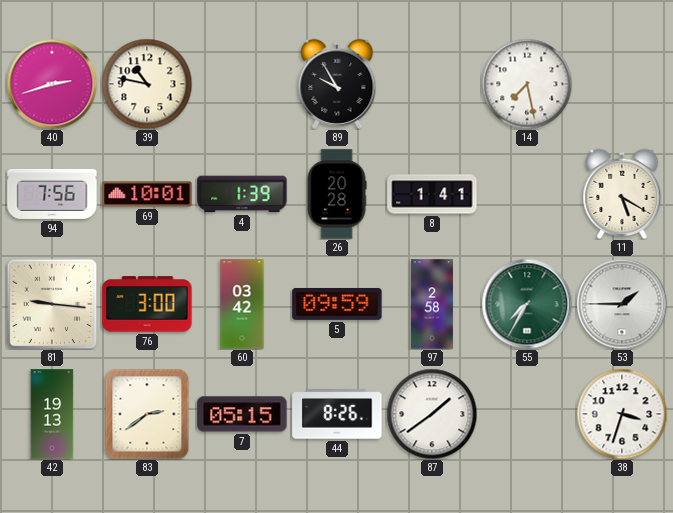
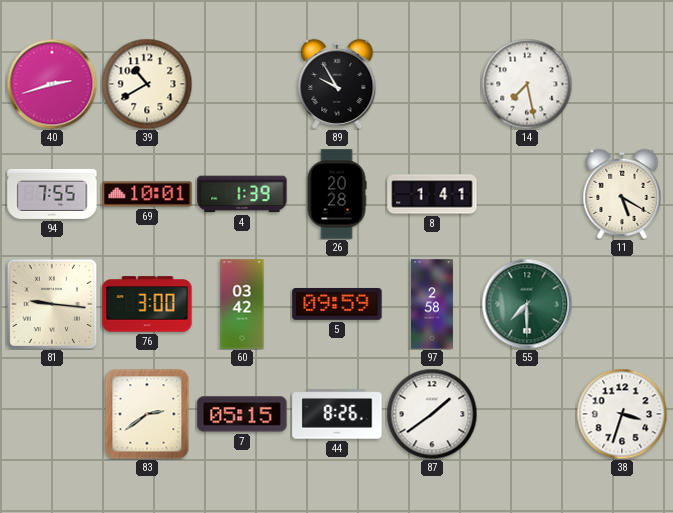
39: 10:47 -> 10:40
94: 7:56 -> 7:55
55: 7:35 -> 7:30
53: 1:45 -> none
42: 19:13 -> none
